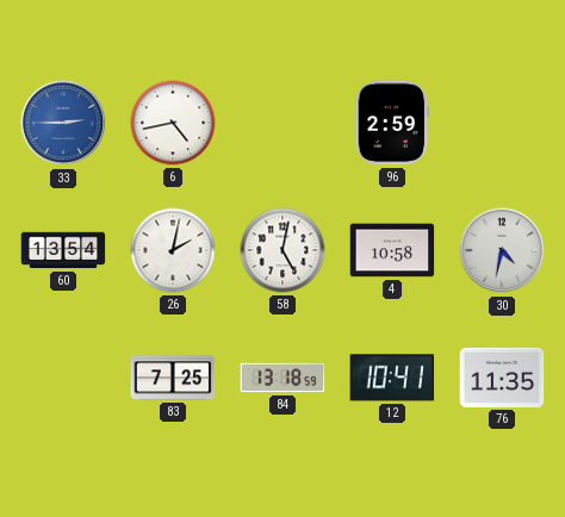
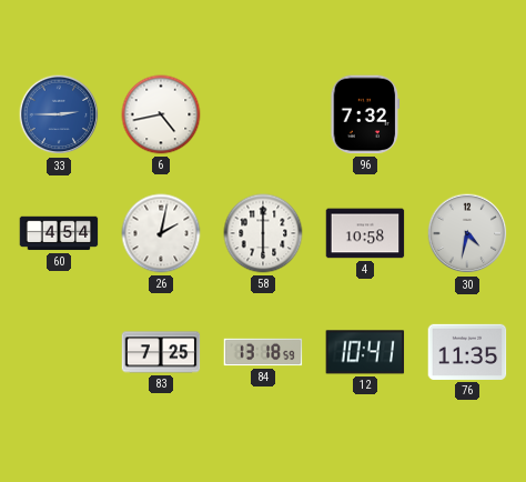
96: 2:59 -> 7:32
60: 13:54 -> 4:54
58: 5:02 -> 6:00
